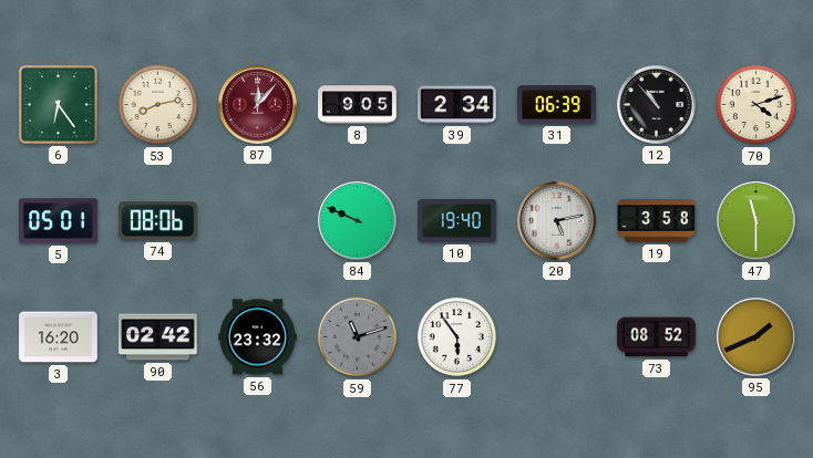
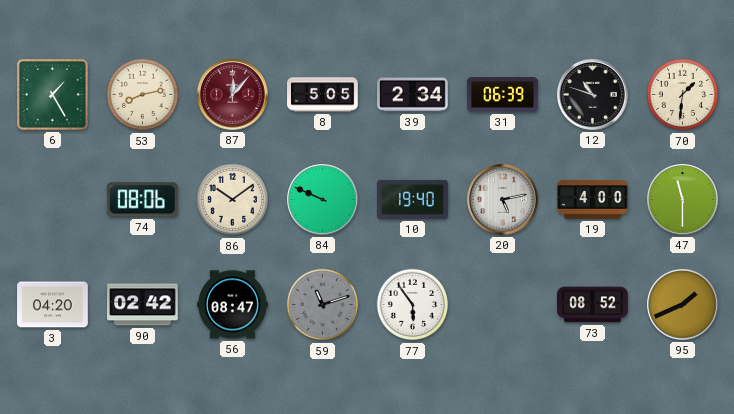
6: 6:24 -> 1:25
8: 9:05 -> 5:05
12: 10:53 -> 10:48
70: 4:12 -> 1:31
5: 05:01 -> none
86: none -> 10:09
19: 3:58 -> 4:00
3: 16:20 -> 04:20
56: 23:32 -> 08:47
